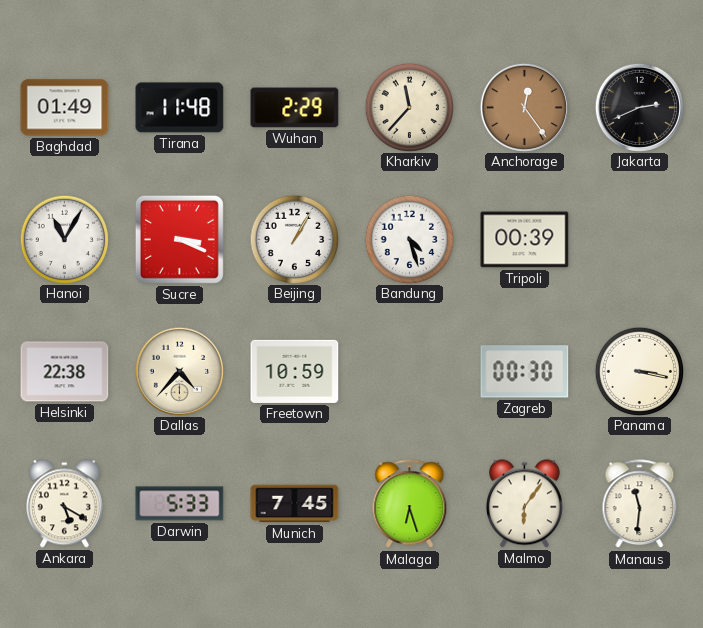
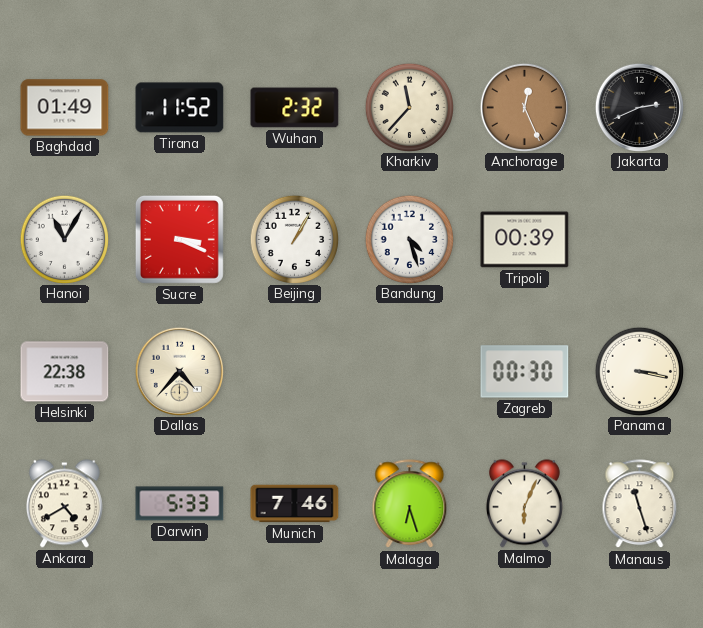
Tirana: 11:48 -> 11:52
Wuhan: 2:29 -> 2:32
Anchorage: 12:24 -> 12:26
Freetown: 10:59 -> none
Ankara: 5:20 -> 4:40
Munich: 7:45 -> 7:46
Malmo: 6:06 -> 6:04
Manaus: 11:31 -> 11:27
